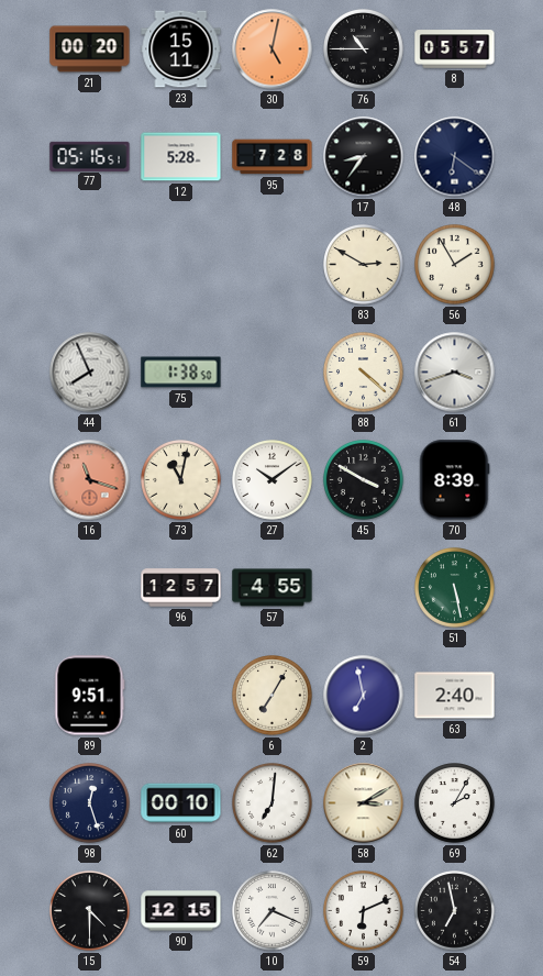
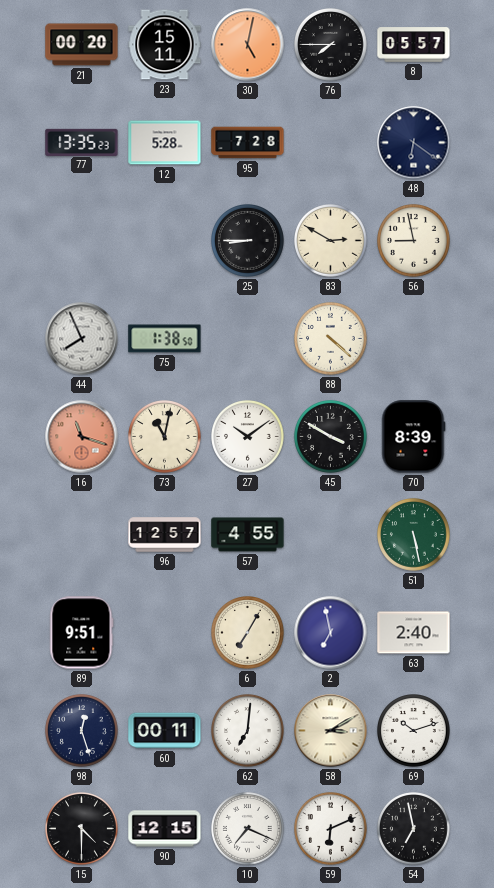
76: 10:45 -> 7:45
77: 05:16 -> 13:35
17: 8:36 -> none
25: none -> 8:45
56: 1:55 -> 8:58
61: 3:42 -> none
60: 00:10 -> 00:11
69: 2:05 -> 10:12
